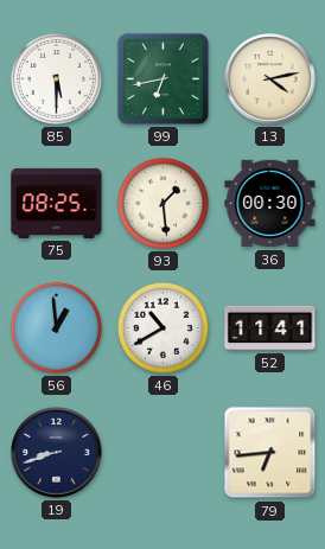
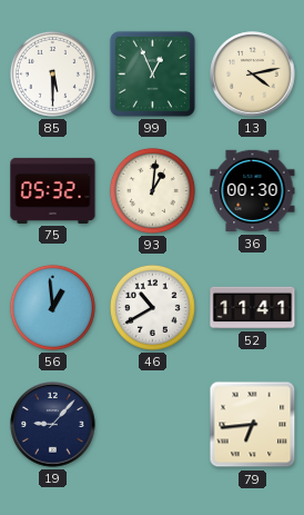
99: 6:43 -> 12:56
75: 08:25 -> 05:32
93: 1:29 -> 1:01
19: 8:42 -> 9:07
